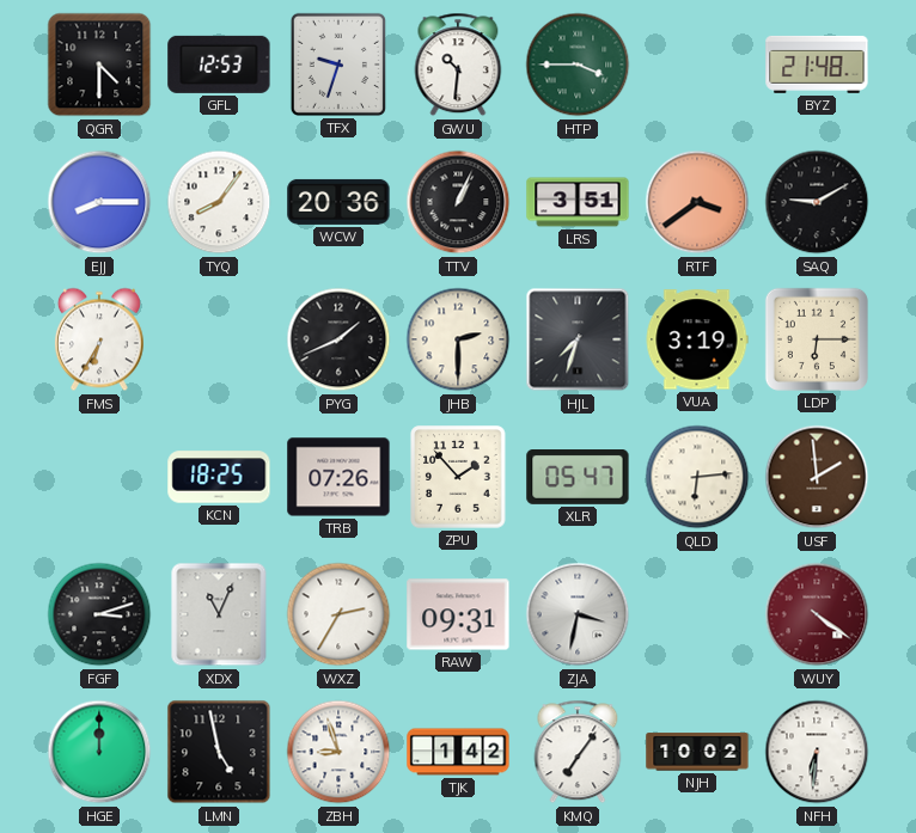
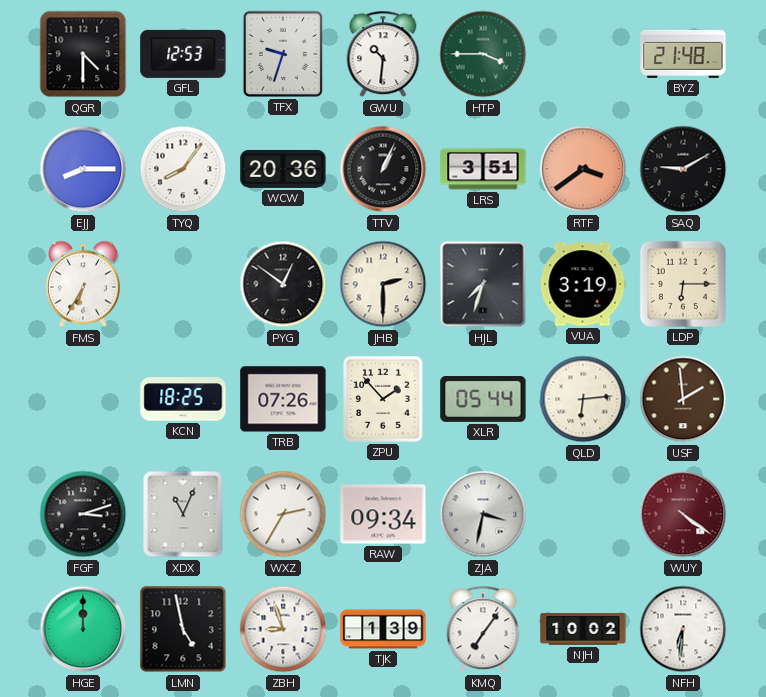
PYG: 1:41 -> 12:51
XLR: 05:47 -> 05:44
RAW: 09:31 -> 09:34
TJK: 1:42 -> 1:39
